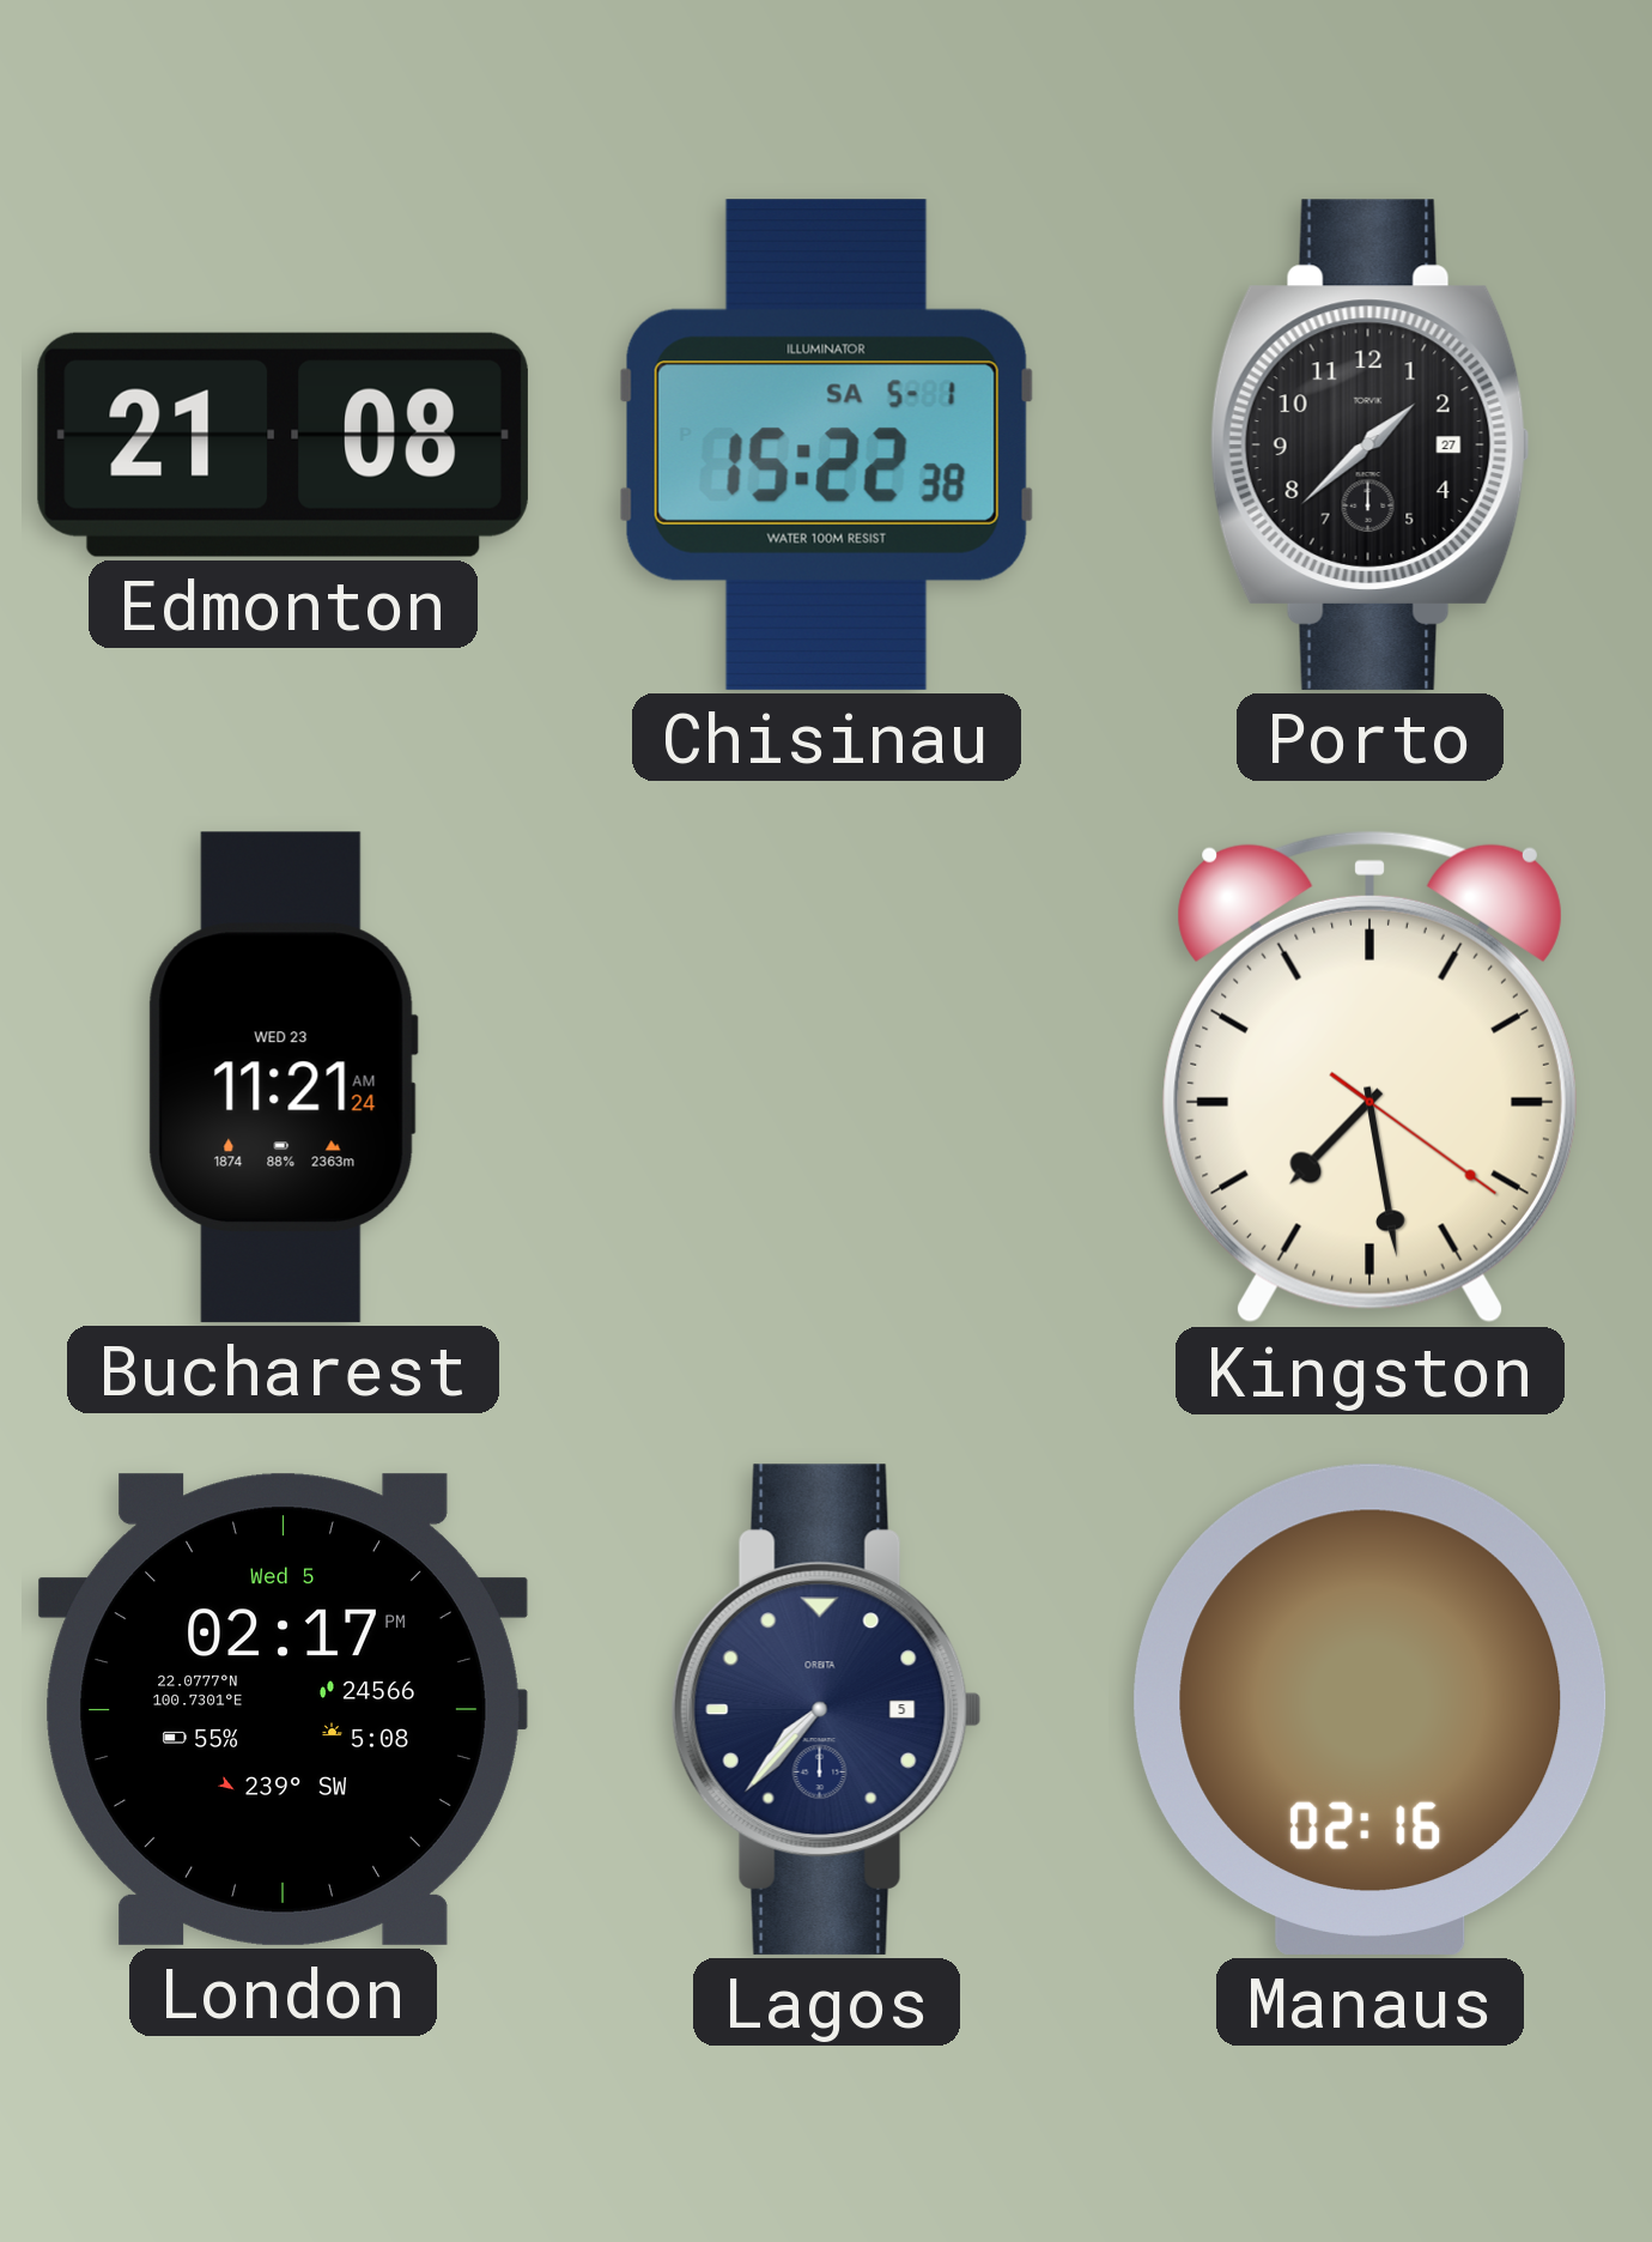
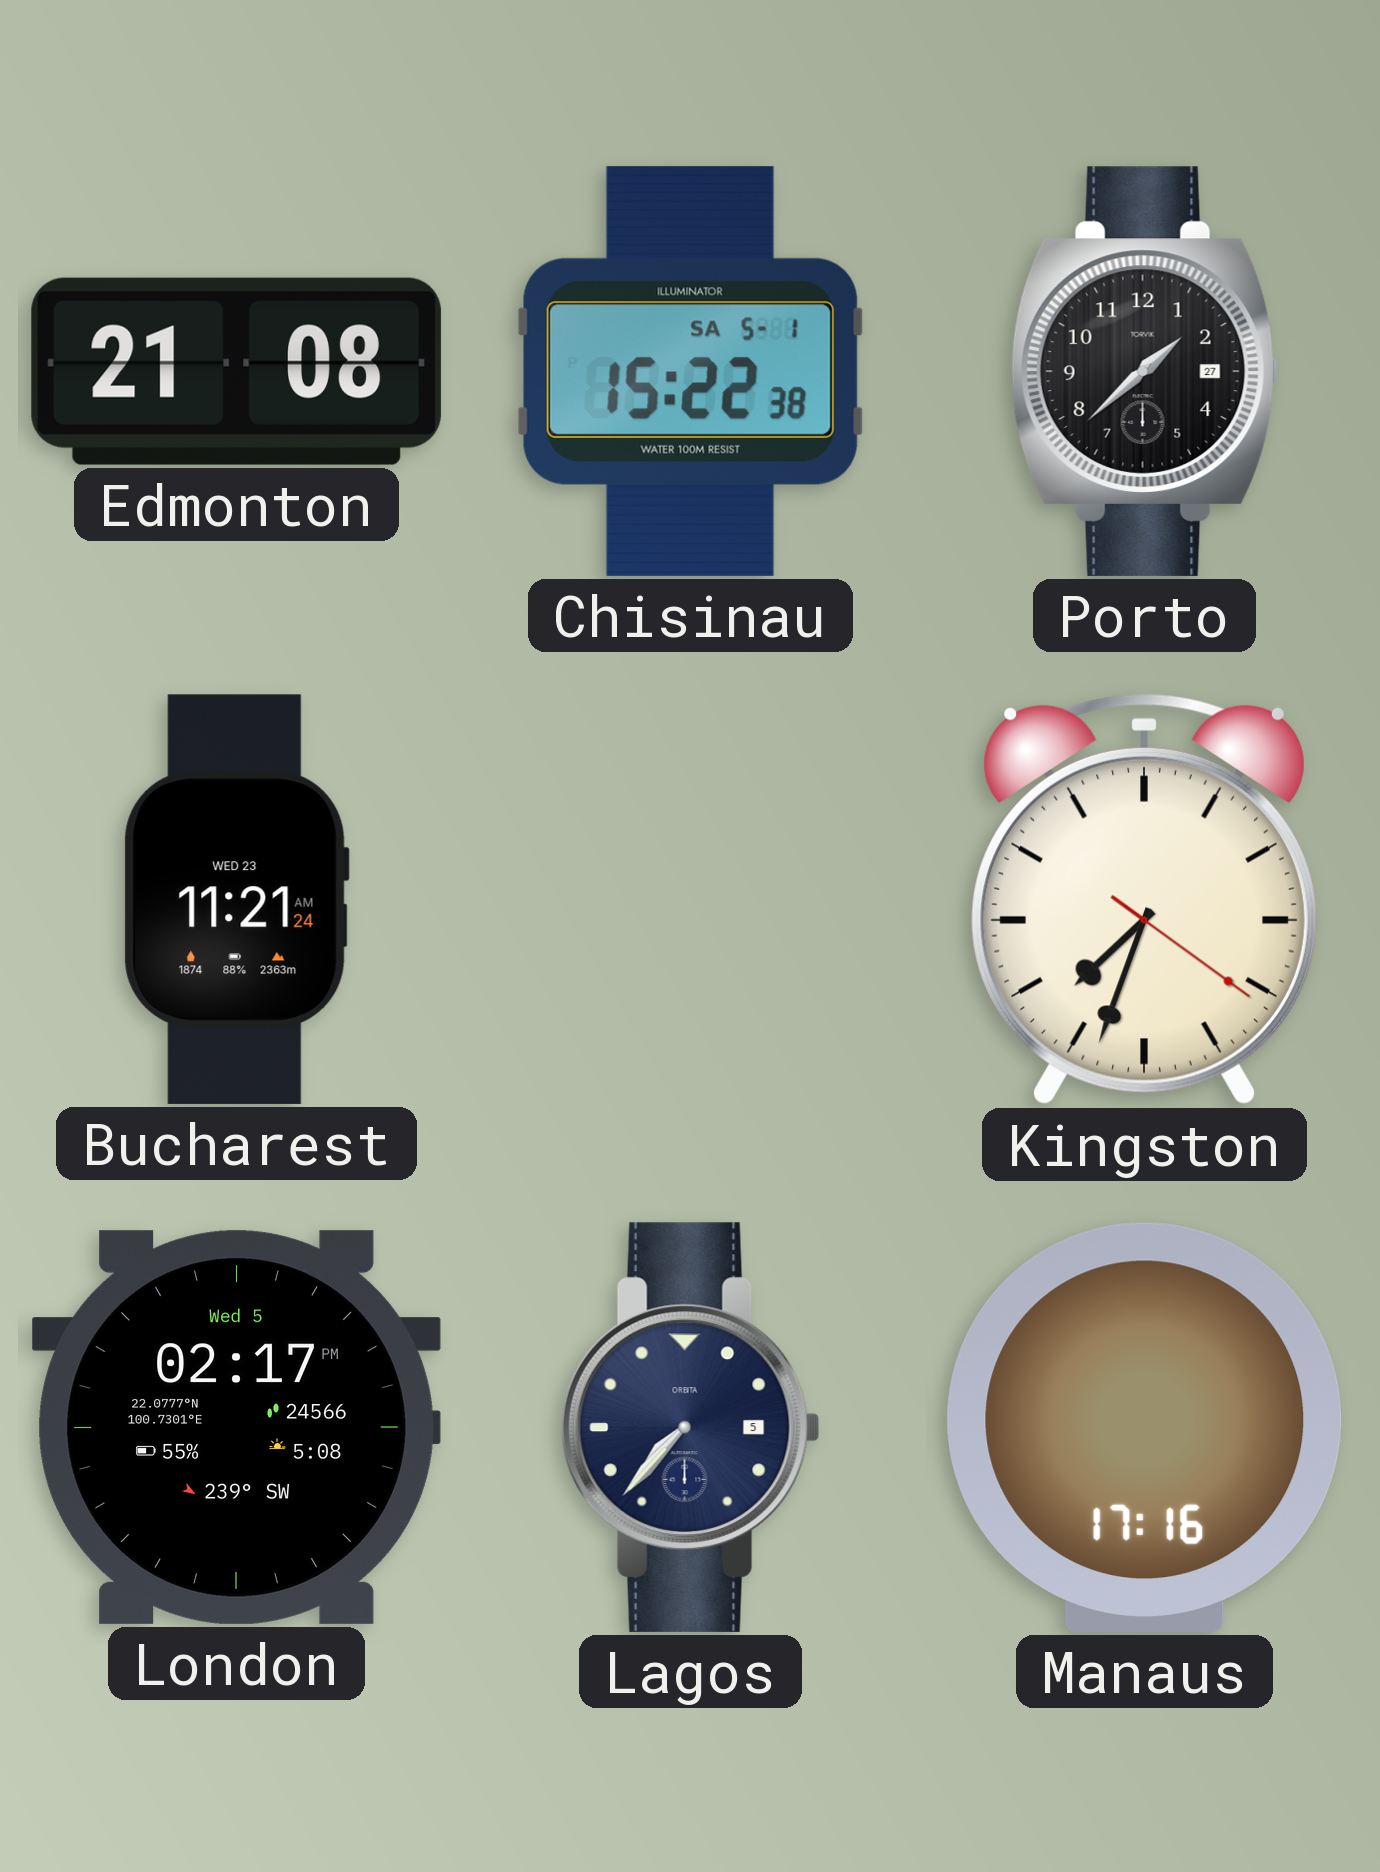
Kingston: 7:28 -> 7:33
Manaus: 02:16 -> 17:16
